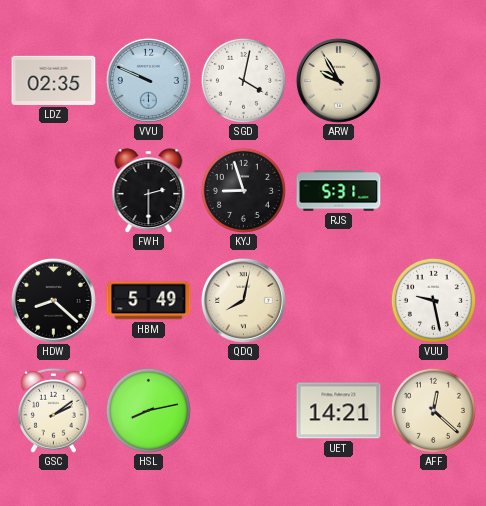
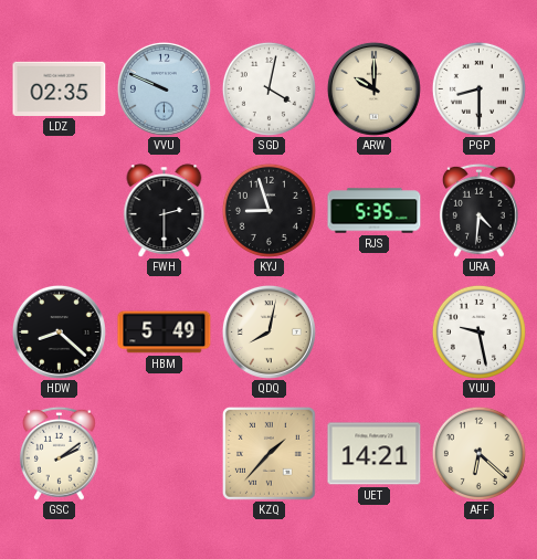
ARW: 9:55 -> 10:00
PGP: none -> 8:30
RJS: 5:31 -> 5:35
URA: none -> 4:31
HSL: 8:13 -> none
KZQ: none -> 1:37
AFF: 12:22 -> 6:22
